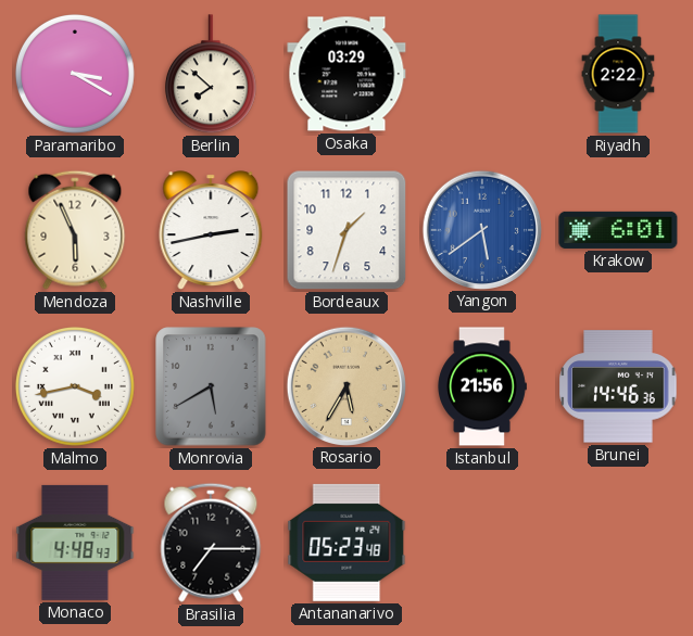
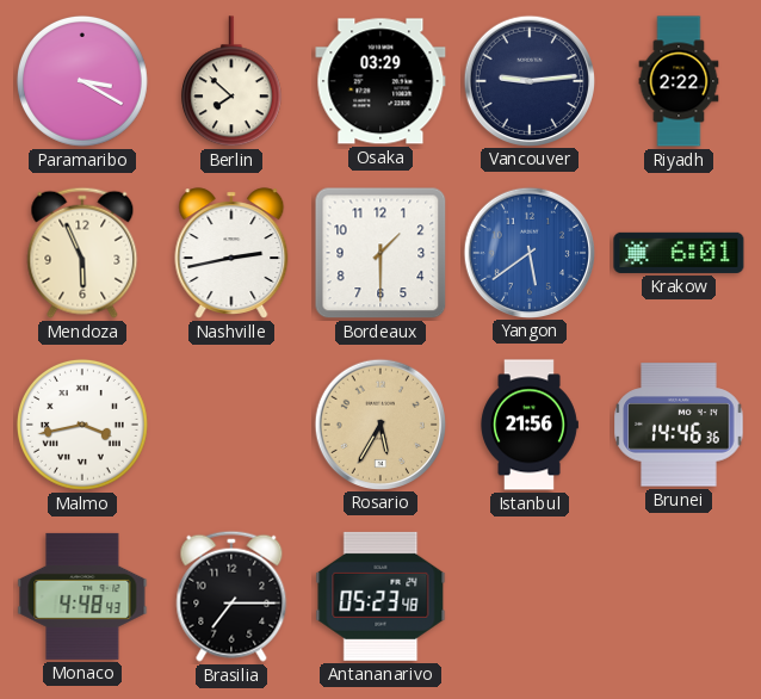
Vancouver: none -> 9:14
Bordeaux: 1:33 -> 1:30
Monrovia: 5:40 -> none
